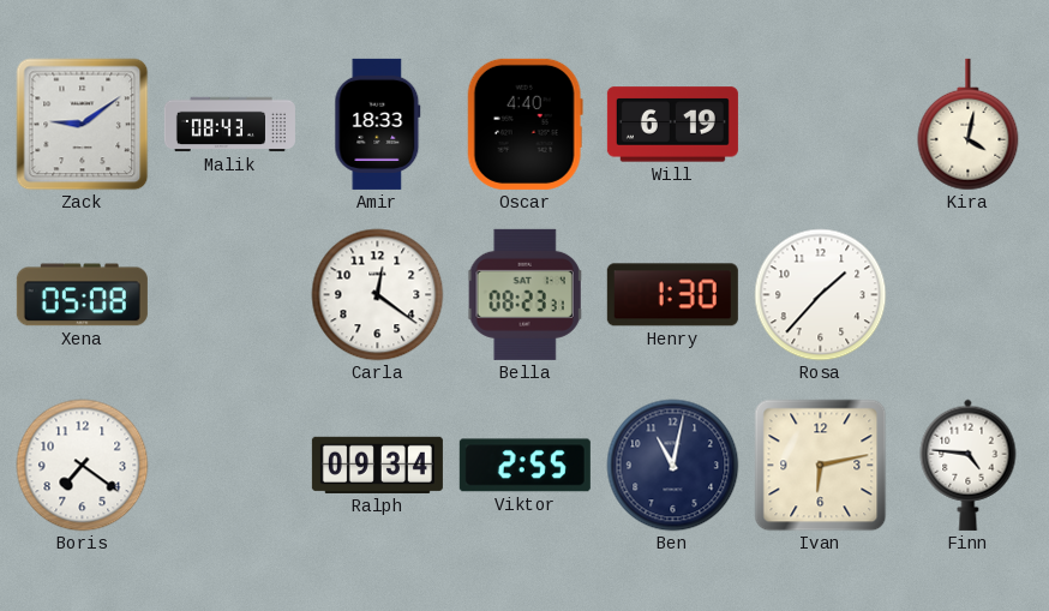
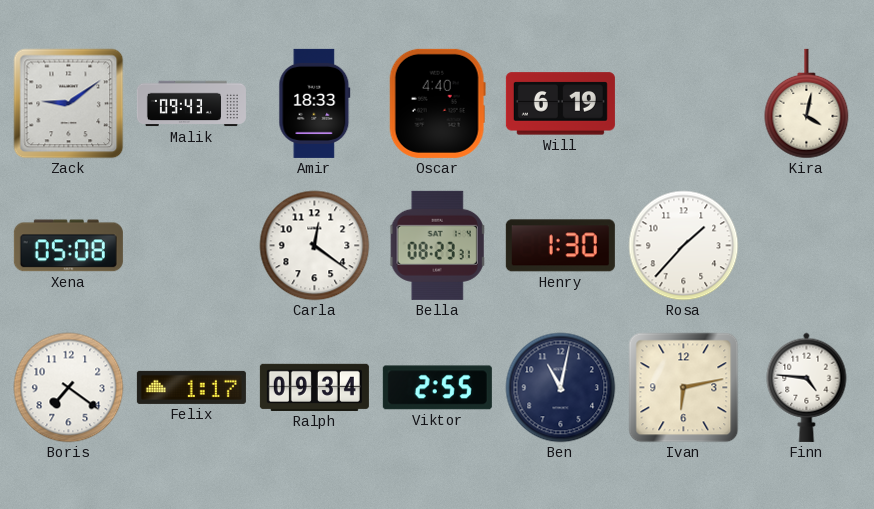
Malik: 08:43 -> 09:43
Felix: none -> 1:17
